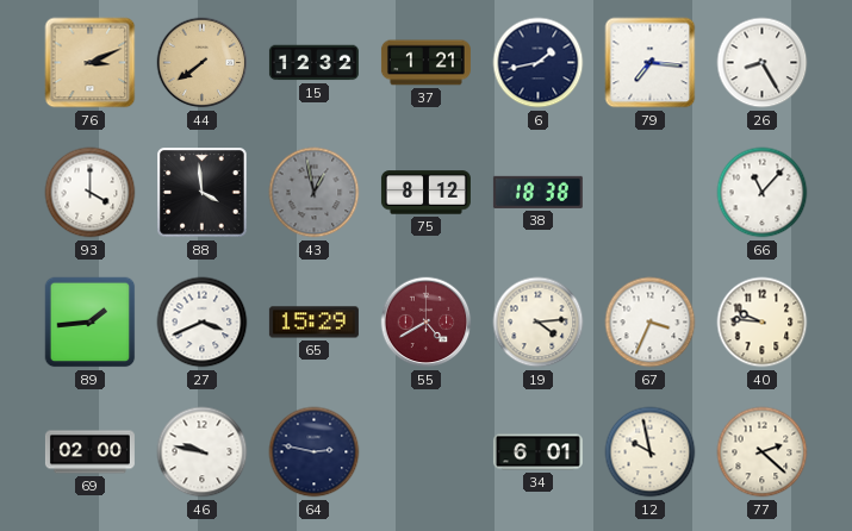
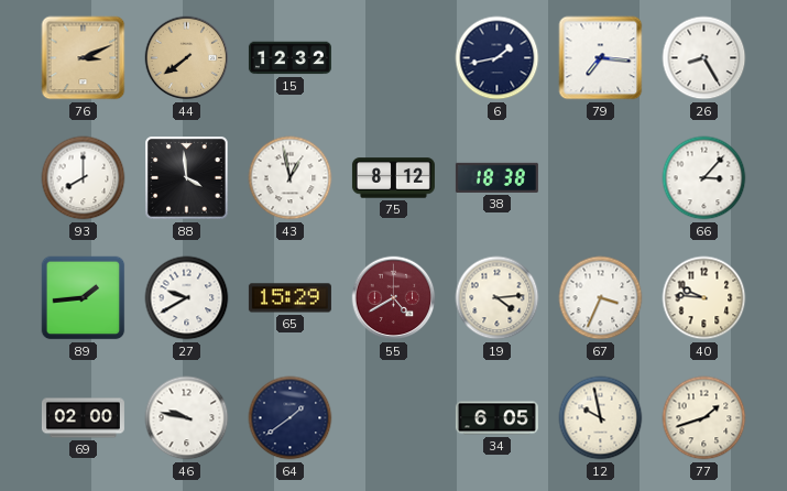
37: 1:21 -> none
93: 4:00 -> 8:00
43 dial: grey -> white
66: 11:07 -> 3:07
27: 3:41 -> 9:40
64: 2:47 -> 1:39
34: 6:01 -> 6:05
77: 2:22 -> 1:42
